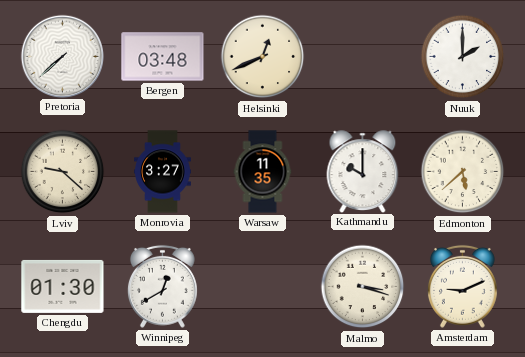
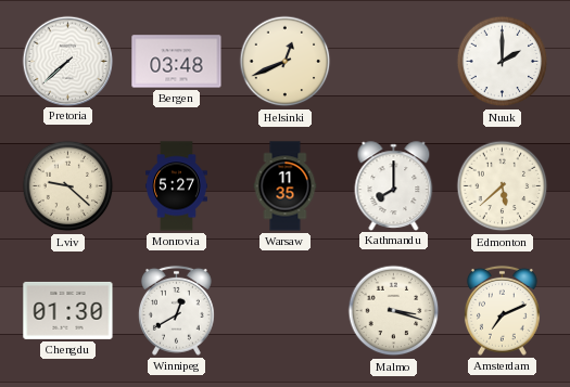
Monrovia: 3:27 -> 5:27
Kathmandu: 10:00 -> 8:00
Amsterdam: 9:11 -> 7:11
